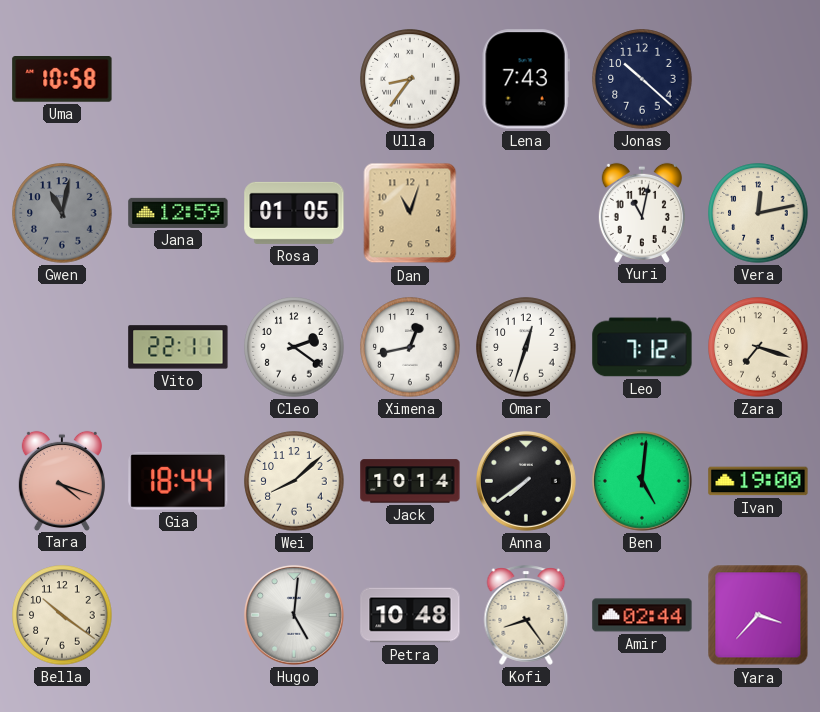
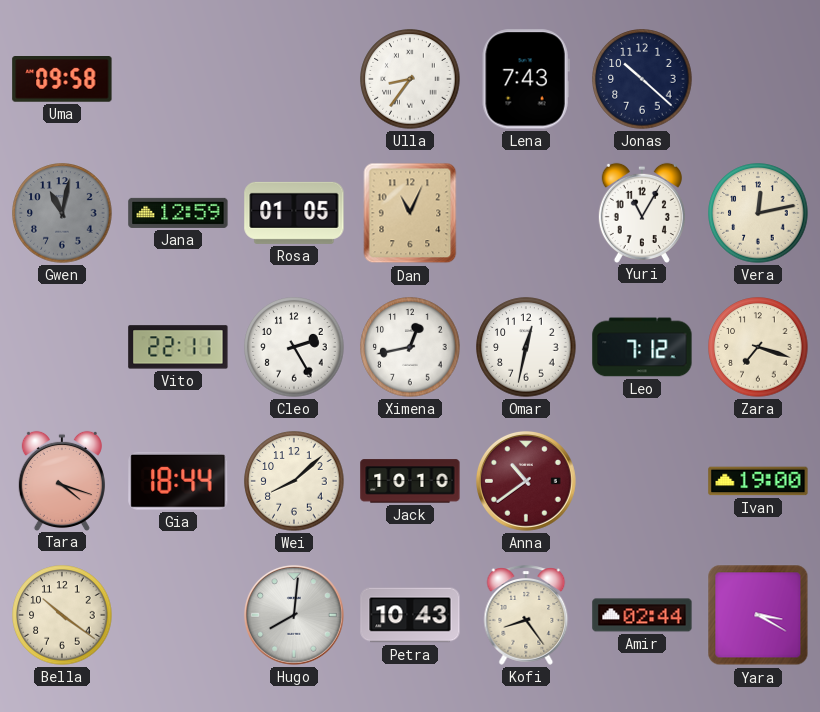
Uma: 10:58 -> 09:58
Dan: 11:03 -> 11:04
Yuri: 11:02 -> 11:05
Cleo: 2:21 -> 2:25
Omar: 12:33 -> 12:32
Jack: 10:14 -> 10:10
Anna: 7:39 -> 10:39
Anna dial: black -> burgundy
Ben: 5:01 -> none
Hugo: 5:01 -> 8:01
Petra: 10:48 -> 10:43
Yara: 3:37 -> 3:20
